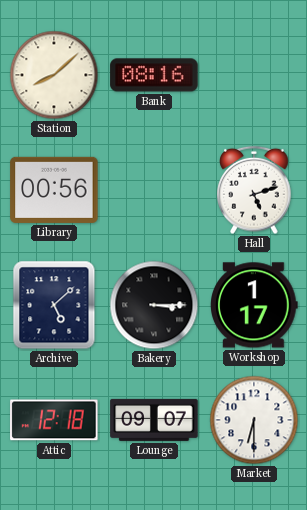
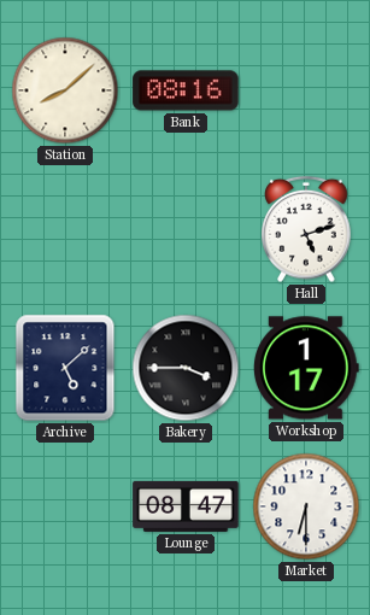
Library: 00:56 -> none
Bakery: 3:15 -> 3:45
Attic: 12:18 -> none
Lounge: 09:07 -> 08:47
